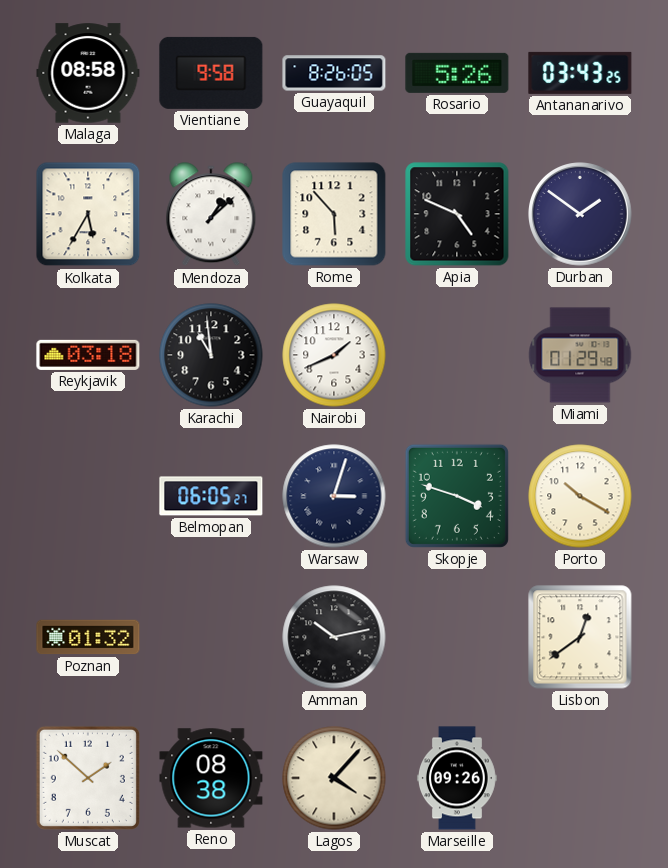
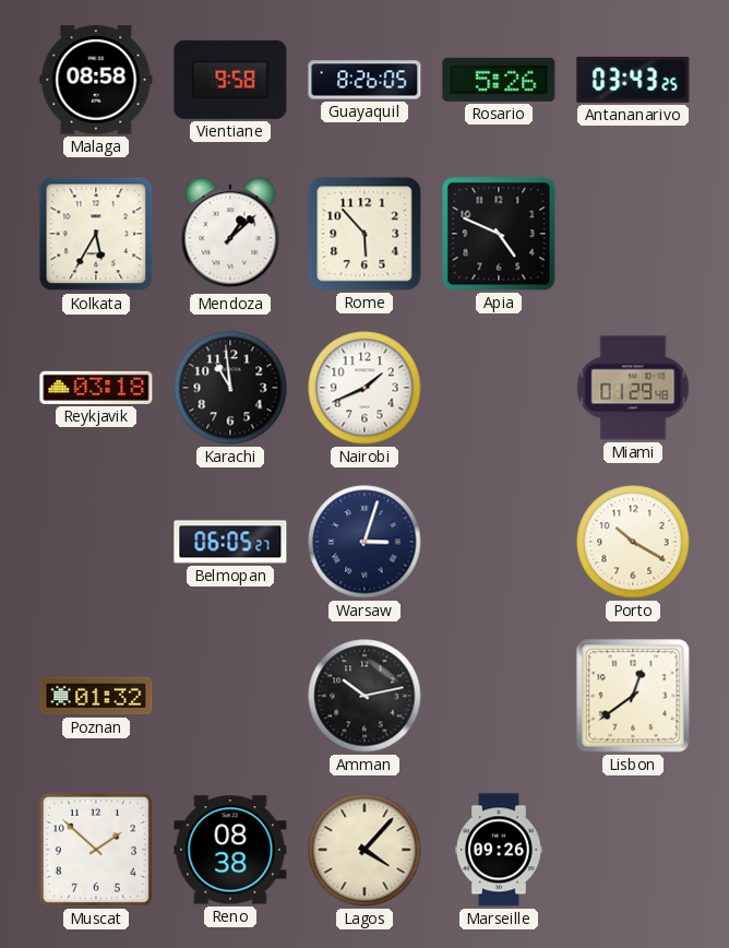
Durban: 1:51 -> none
Skopje: 3:48 -> none
